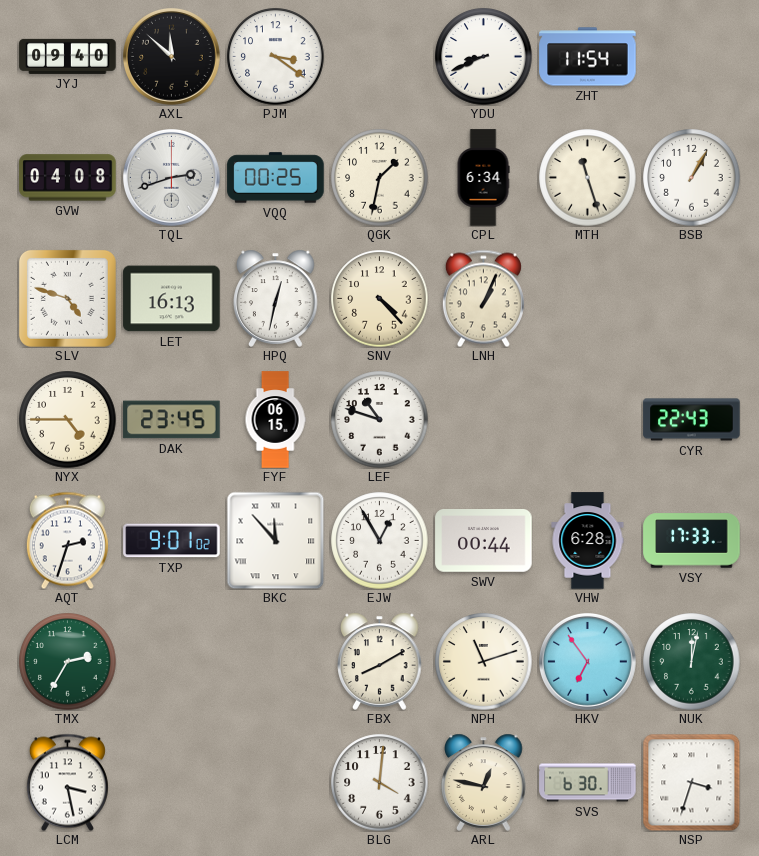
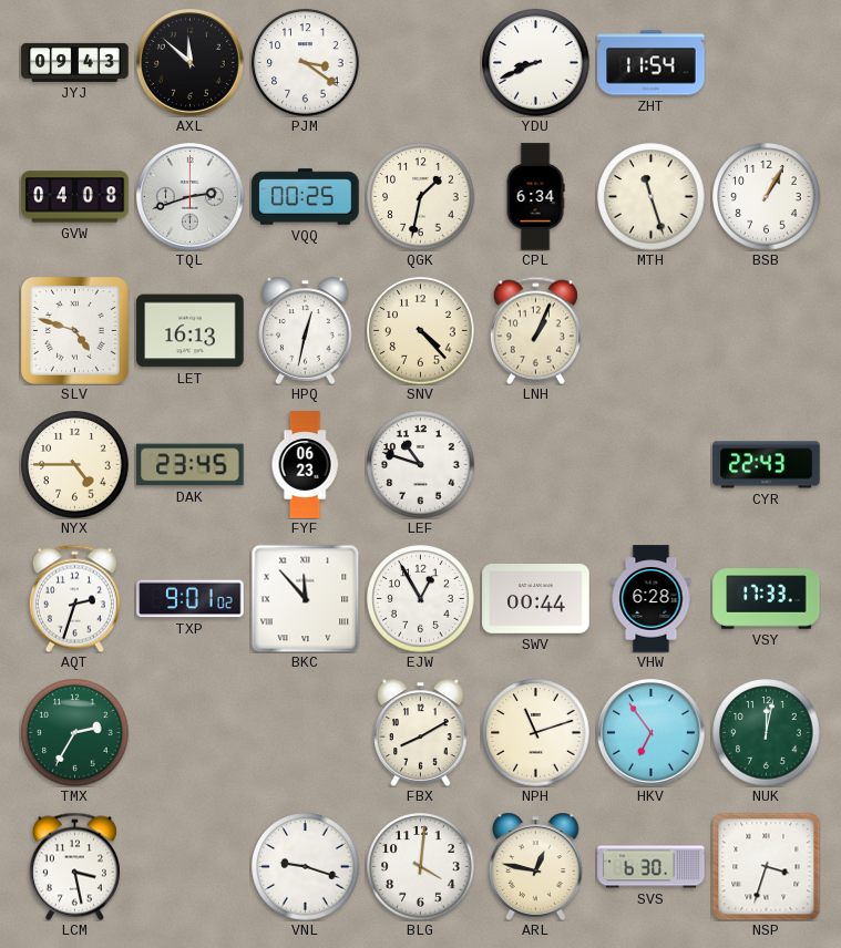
JYJ: 09:40 -> 09:43
FYF: 06:15 -> 06:23
VNL: none -> 9:18
